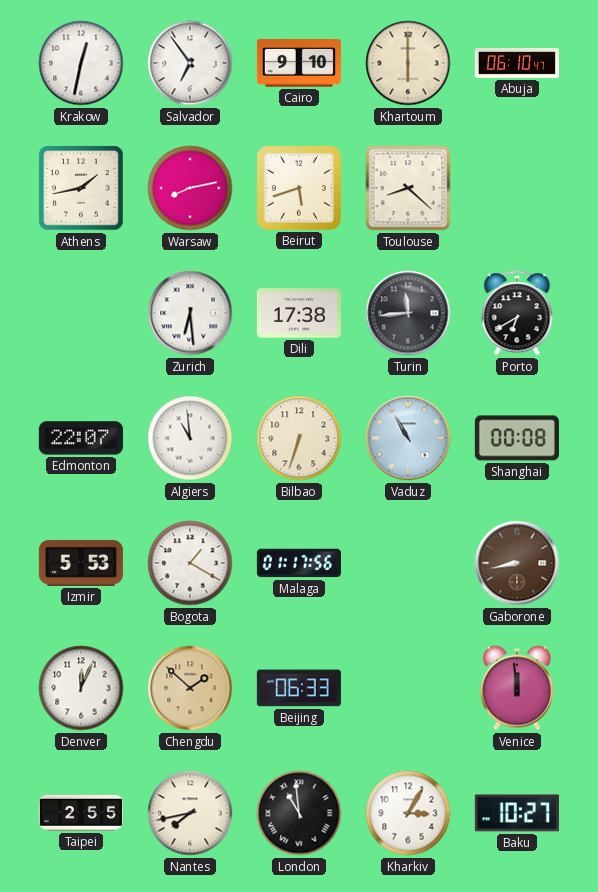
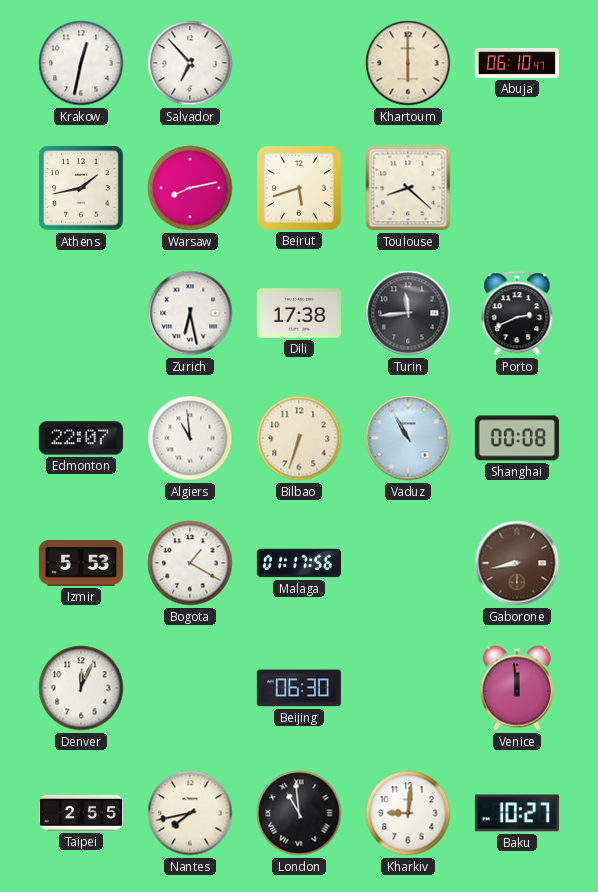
Salvador: 6:54 -> 6:53
Cairo: 9:10 -> none
Zurich: 6:29 -> 6:28
Porto: 6:40 -> 2:41
Chengdu: 1:52 -> none
Beijing: 06:33 -> 06:30
Kharkiv: 3:05 -> 9:01
